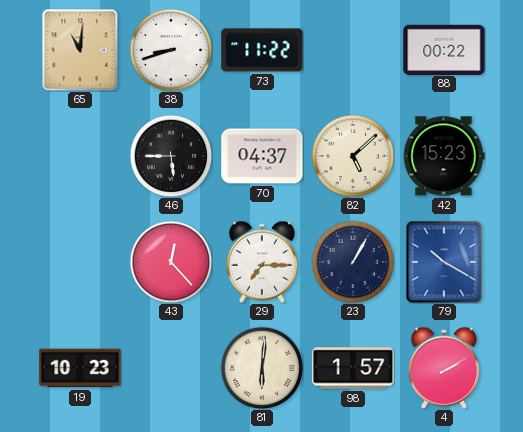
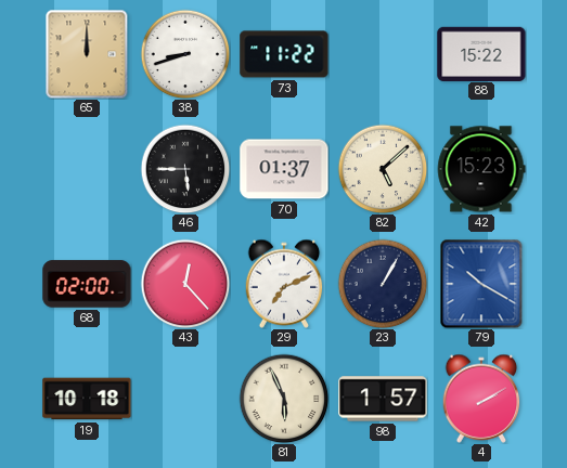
65: 11:01 -> 12:00
88: 00:22 -> 15:22
70: 04:37 -> 01:37
68: none -> 02:00
29: 7:15 -> 7:11
19: 10:23 -> 10:18
81: 6:01 -> 5:56
